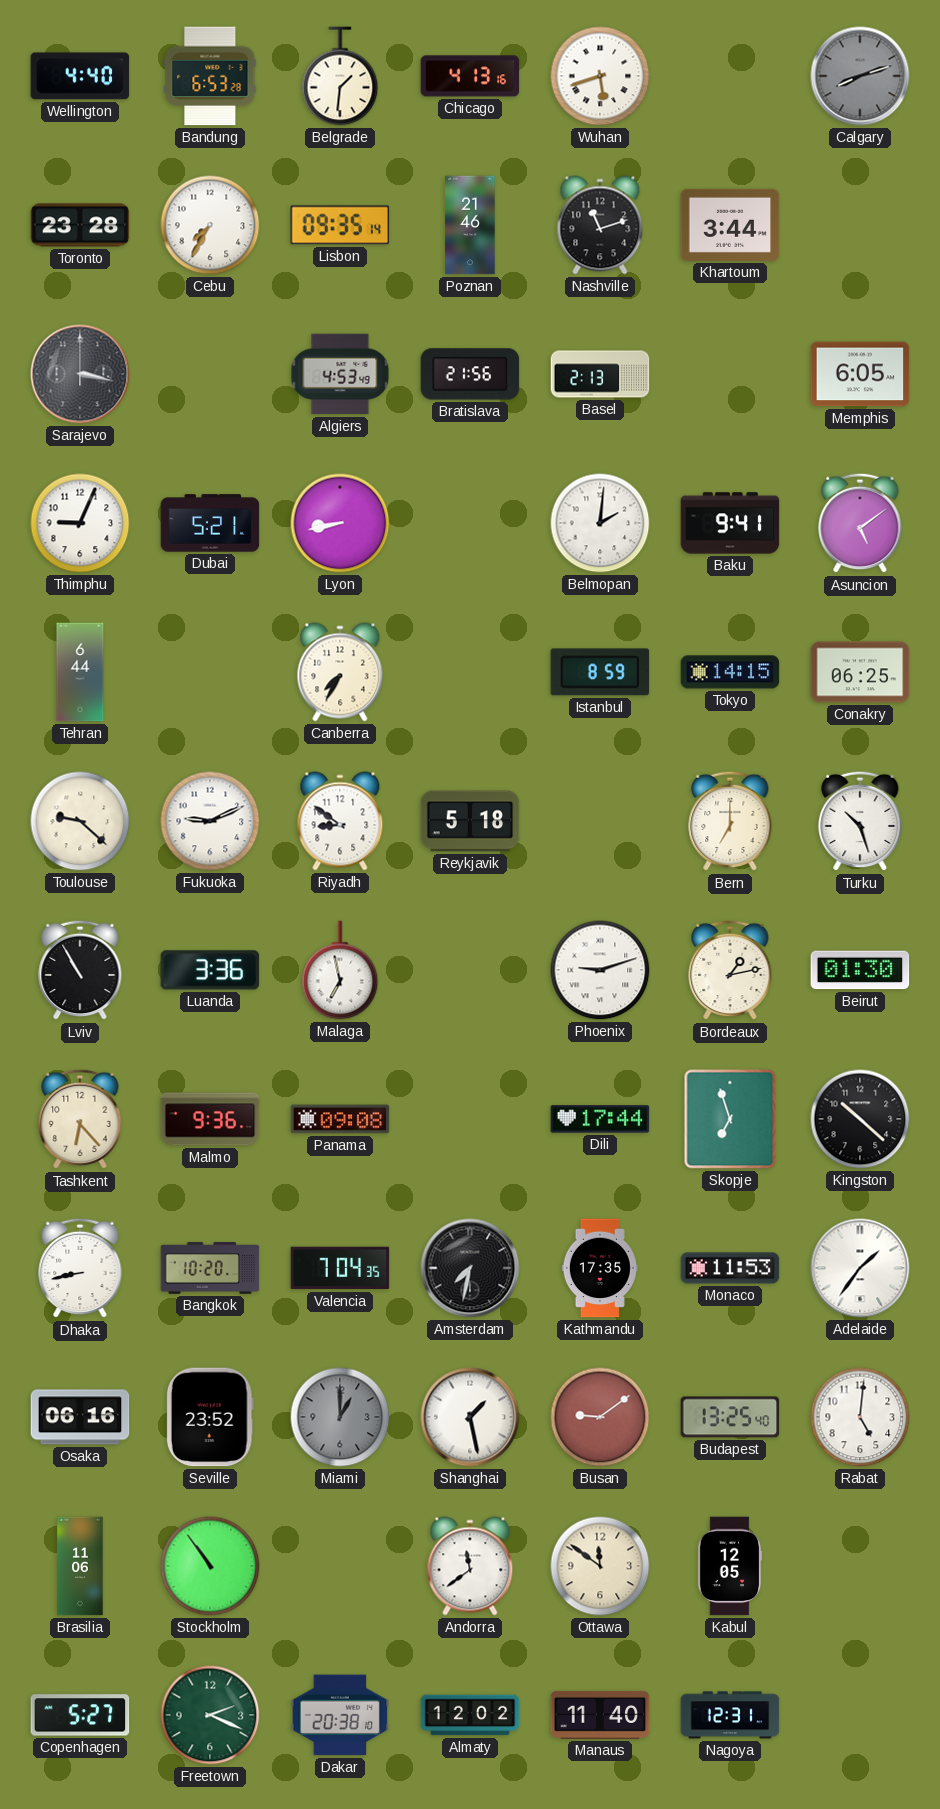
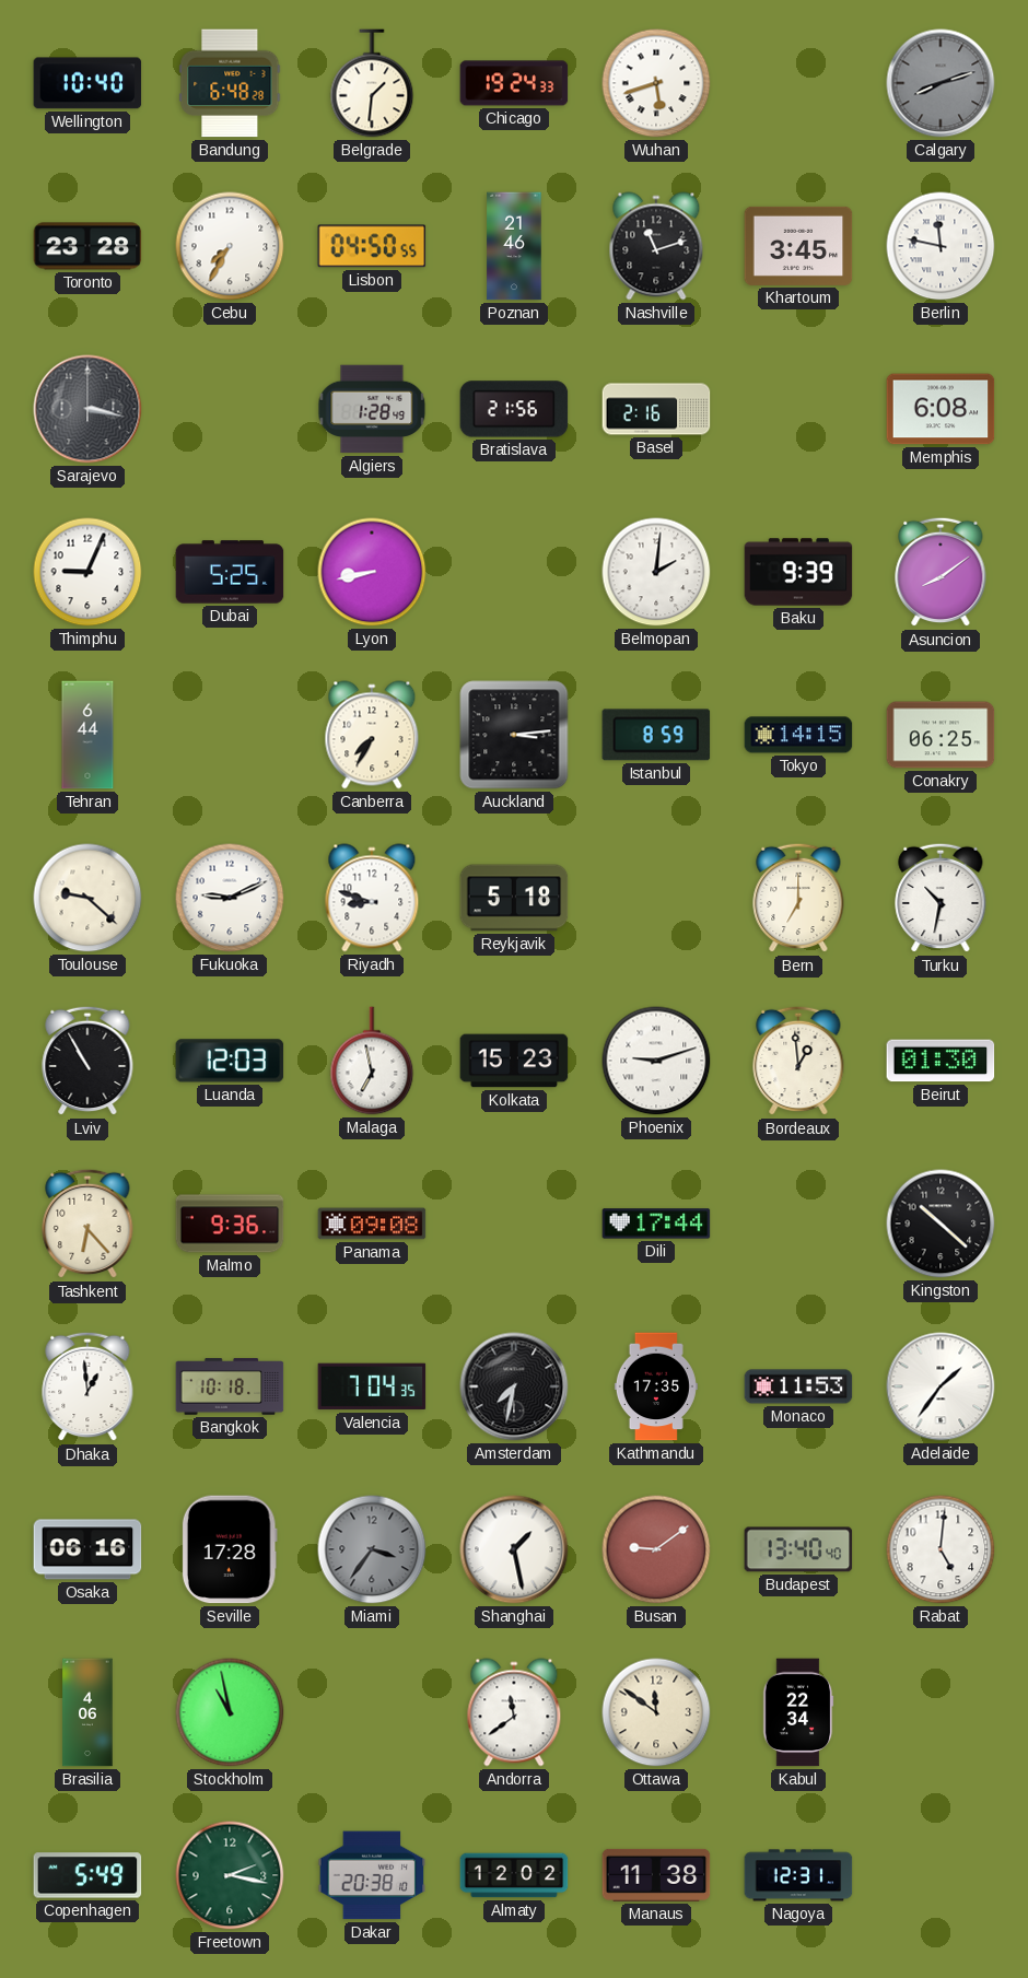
Wellington: 4:40 -> 10:40
Bandung: 6:53 -> 6:48
Chicago: 4:13 -> 19:24
Lisbon: 09:35 -> 04:50
Khartoum: 3:44 -> 3:45
Berlin: none -> 11:47
Algiers: 4:53 -> 1:28
Basel: 2:13 -> 2:16
Memphis: 6:05 -> 6:08
Dubai: 5:21 -> 5:25
Baku: 9:41 -> 9:39
Asuncion: 5:09 -> 8:09
Auckland: none -> 3:14
Riyadh: 8:51 -> 8:48
Turku: 10:27 -> 10:32
Luanda: 3:36 -> 12:03
Kolkata: none -> 15:23
Bordeaux: 1:13 -> 12:59
Skopje: 6:57 -> none
Dhaka: 8:43 -> 12:59
Bangkok: 10:20 -> 10:18
Seville: 23:52 -> 17:28
Miami: 1:00 -> 3:36
Budapest: 13:25 -> 13:40
Brasilia: 11:06 -> 4:06
Stockholm: 10:54 -> 10:58
Kabul: 12:05 -> 22:34
Copenhagen: 5:27 -> 5:49
Freetown: 2:19 -> 2:17
Manaus: 11:40 -> 11:38
